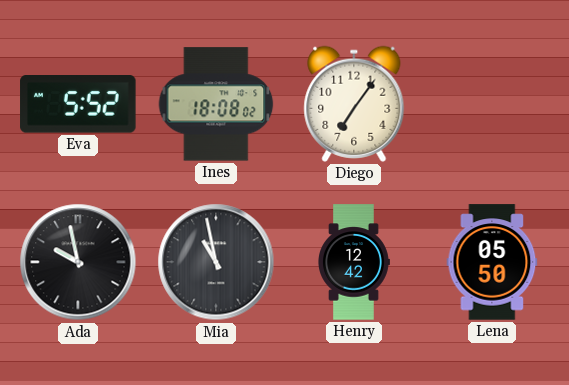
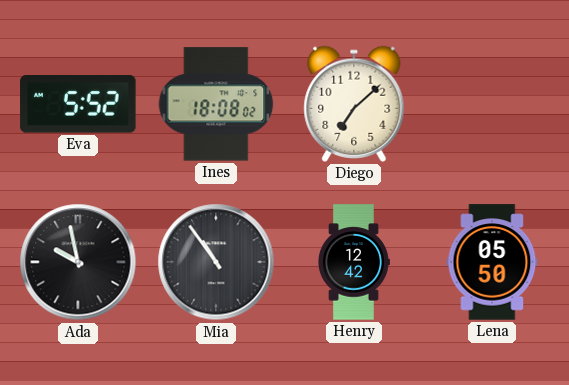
Diego: 7:06 -> 7:08
Mia: 10:58 -> 10:54
